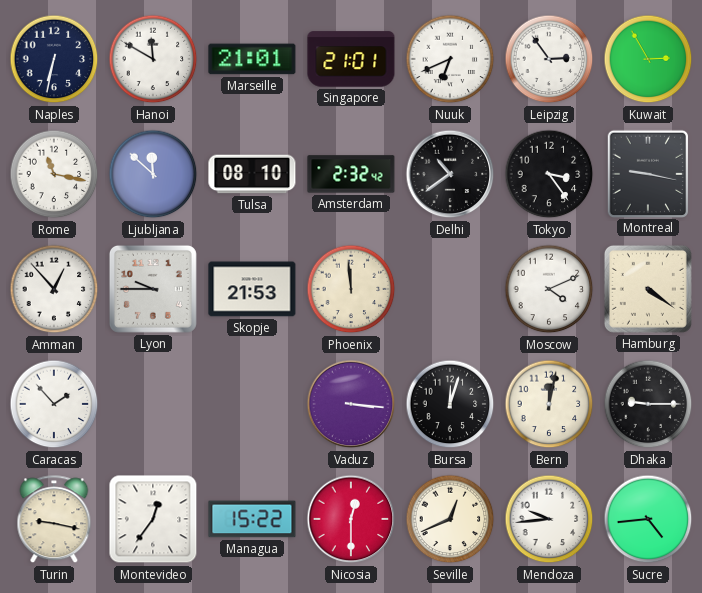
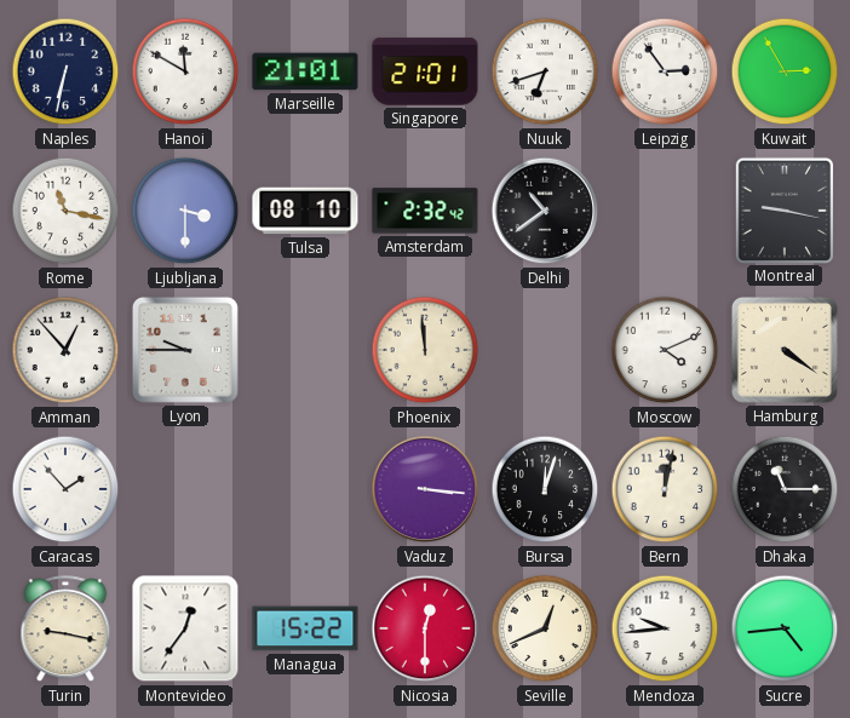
Nuuk: 6:41 -> 6:42
Ljubljana: 11:52 -> 3:30
Tokyo: 3:24 -> none
Skopje: 21:53 -> none
Dhaka: 9:15 -> 11:15
